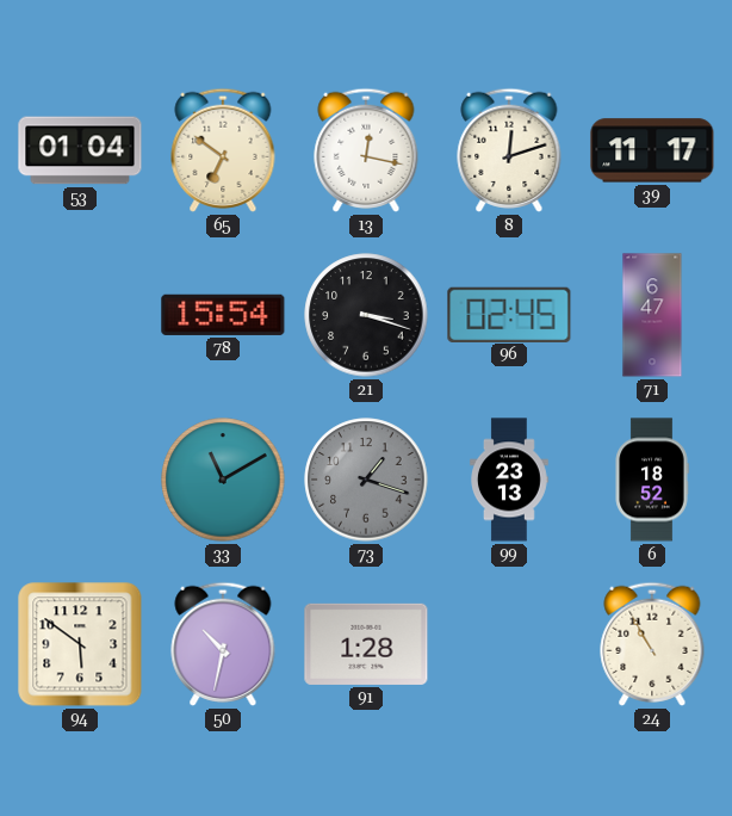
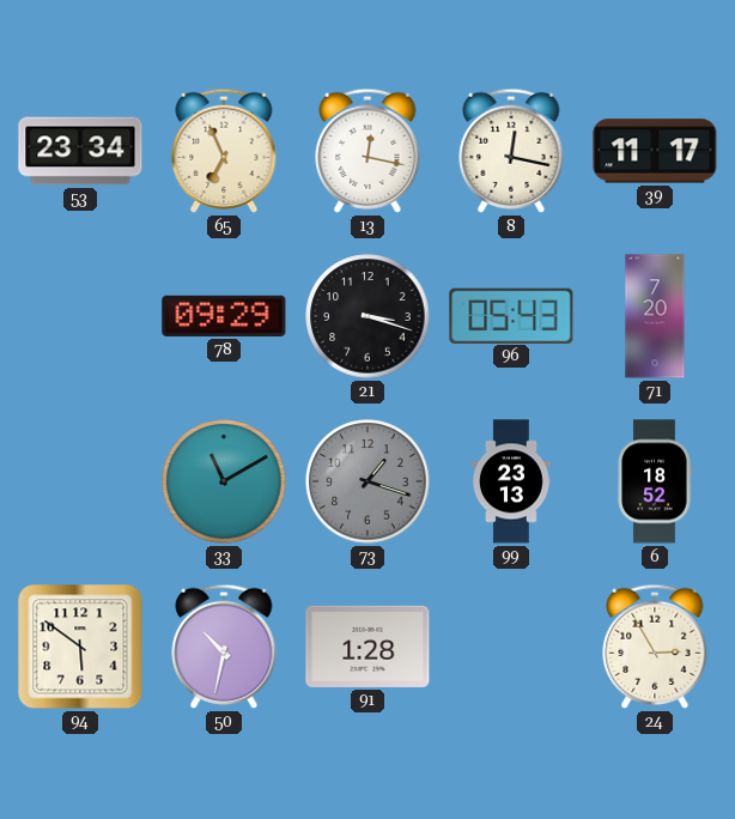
53: 01:04 -> 23:34
65: 6:51 -> 6:56
8: 12:12 -> 12:17
78: 15:54 -> 09:29
96: 02:45 -> 05:43
71: 6:47 -> 7:20
24: 10:55 -> 2:55
